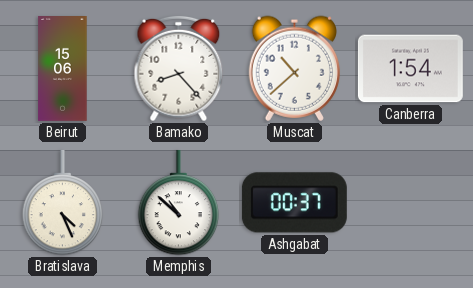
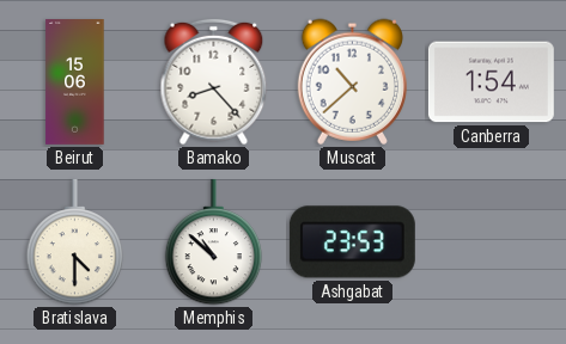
Bratislava: 4:26 -> 4:30
Ashgabat: 00:37 -> 23:53
